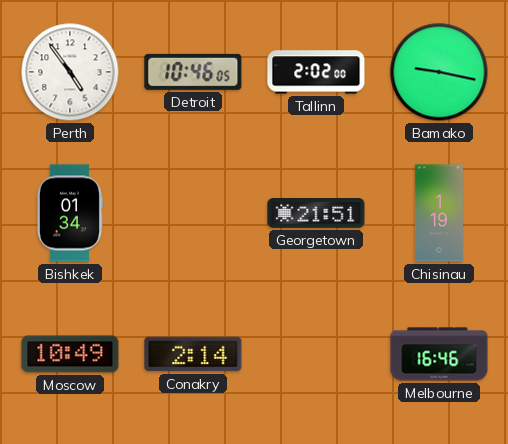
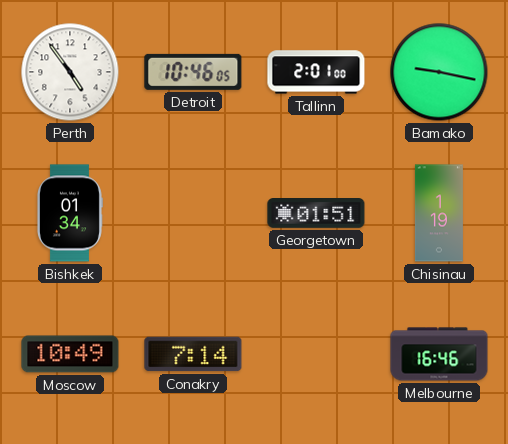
Tallinn: 2:02 -> 2:01
Georgetown: 21:51 -> 01:51
Conakry: 2:14 -> 7:14
